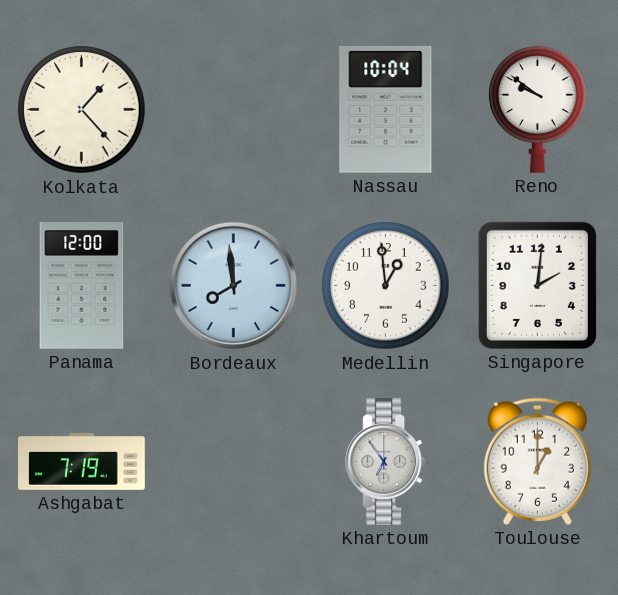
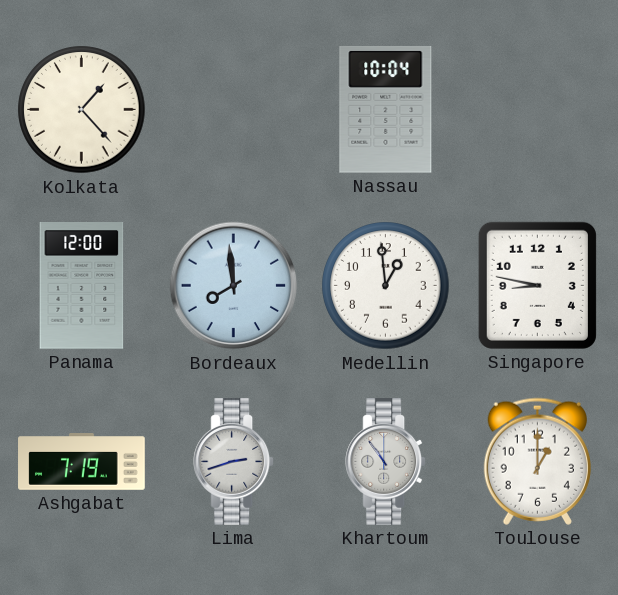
Reno: 9:51 -> none
Singapore: 2:01 -> 8:47
Lima: none -> 2:42
Khartoum: 6:54 -> 10:54
